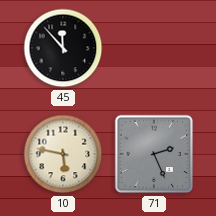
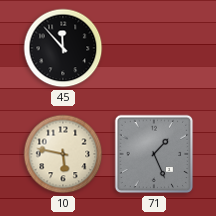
71: 2:26 -> 1:26
